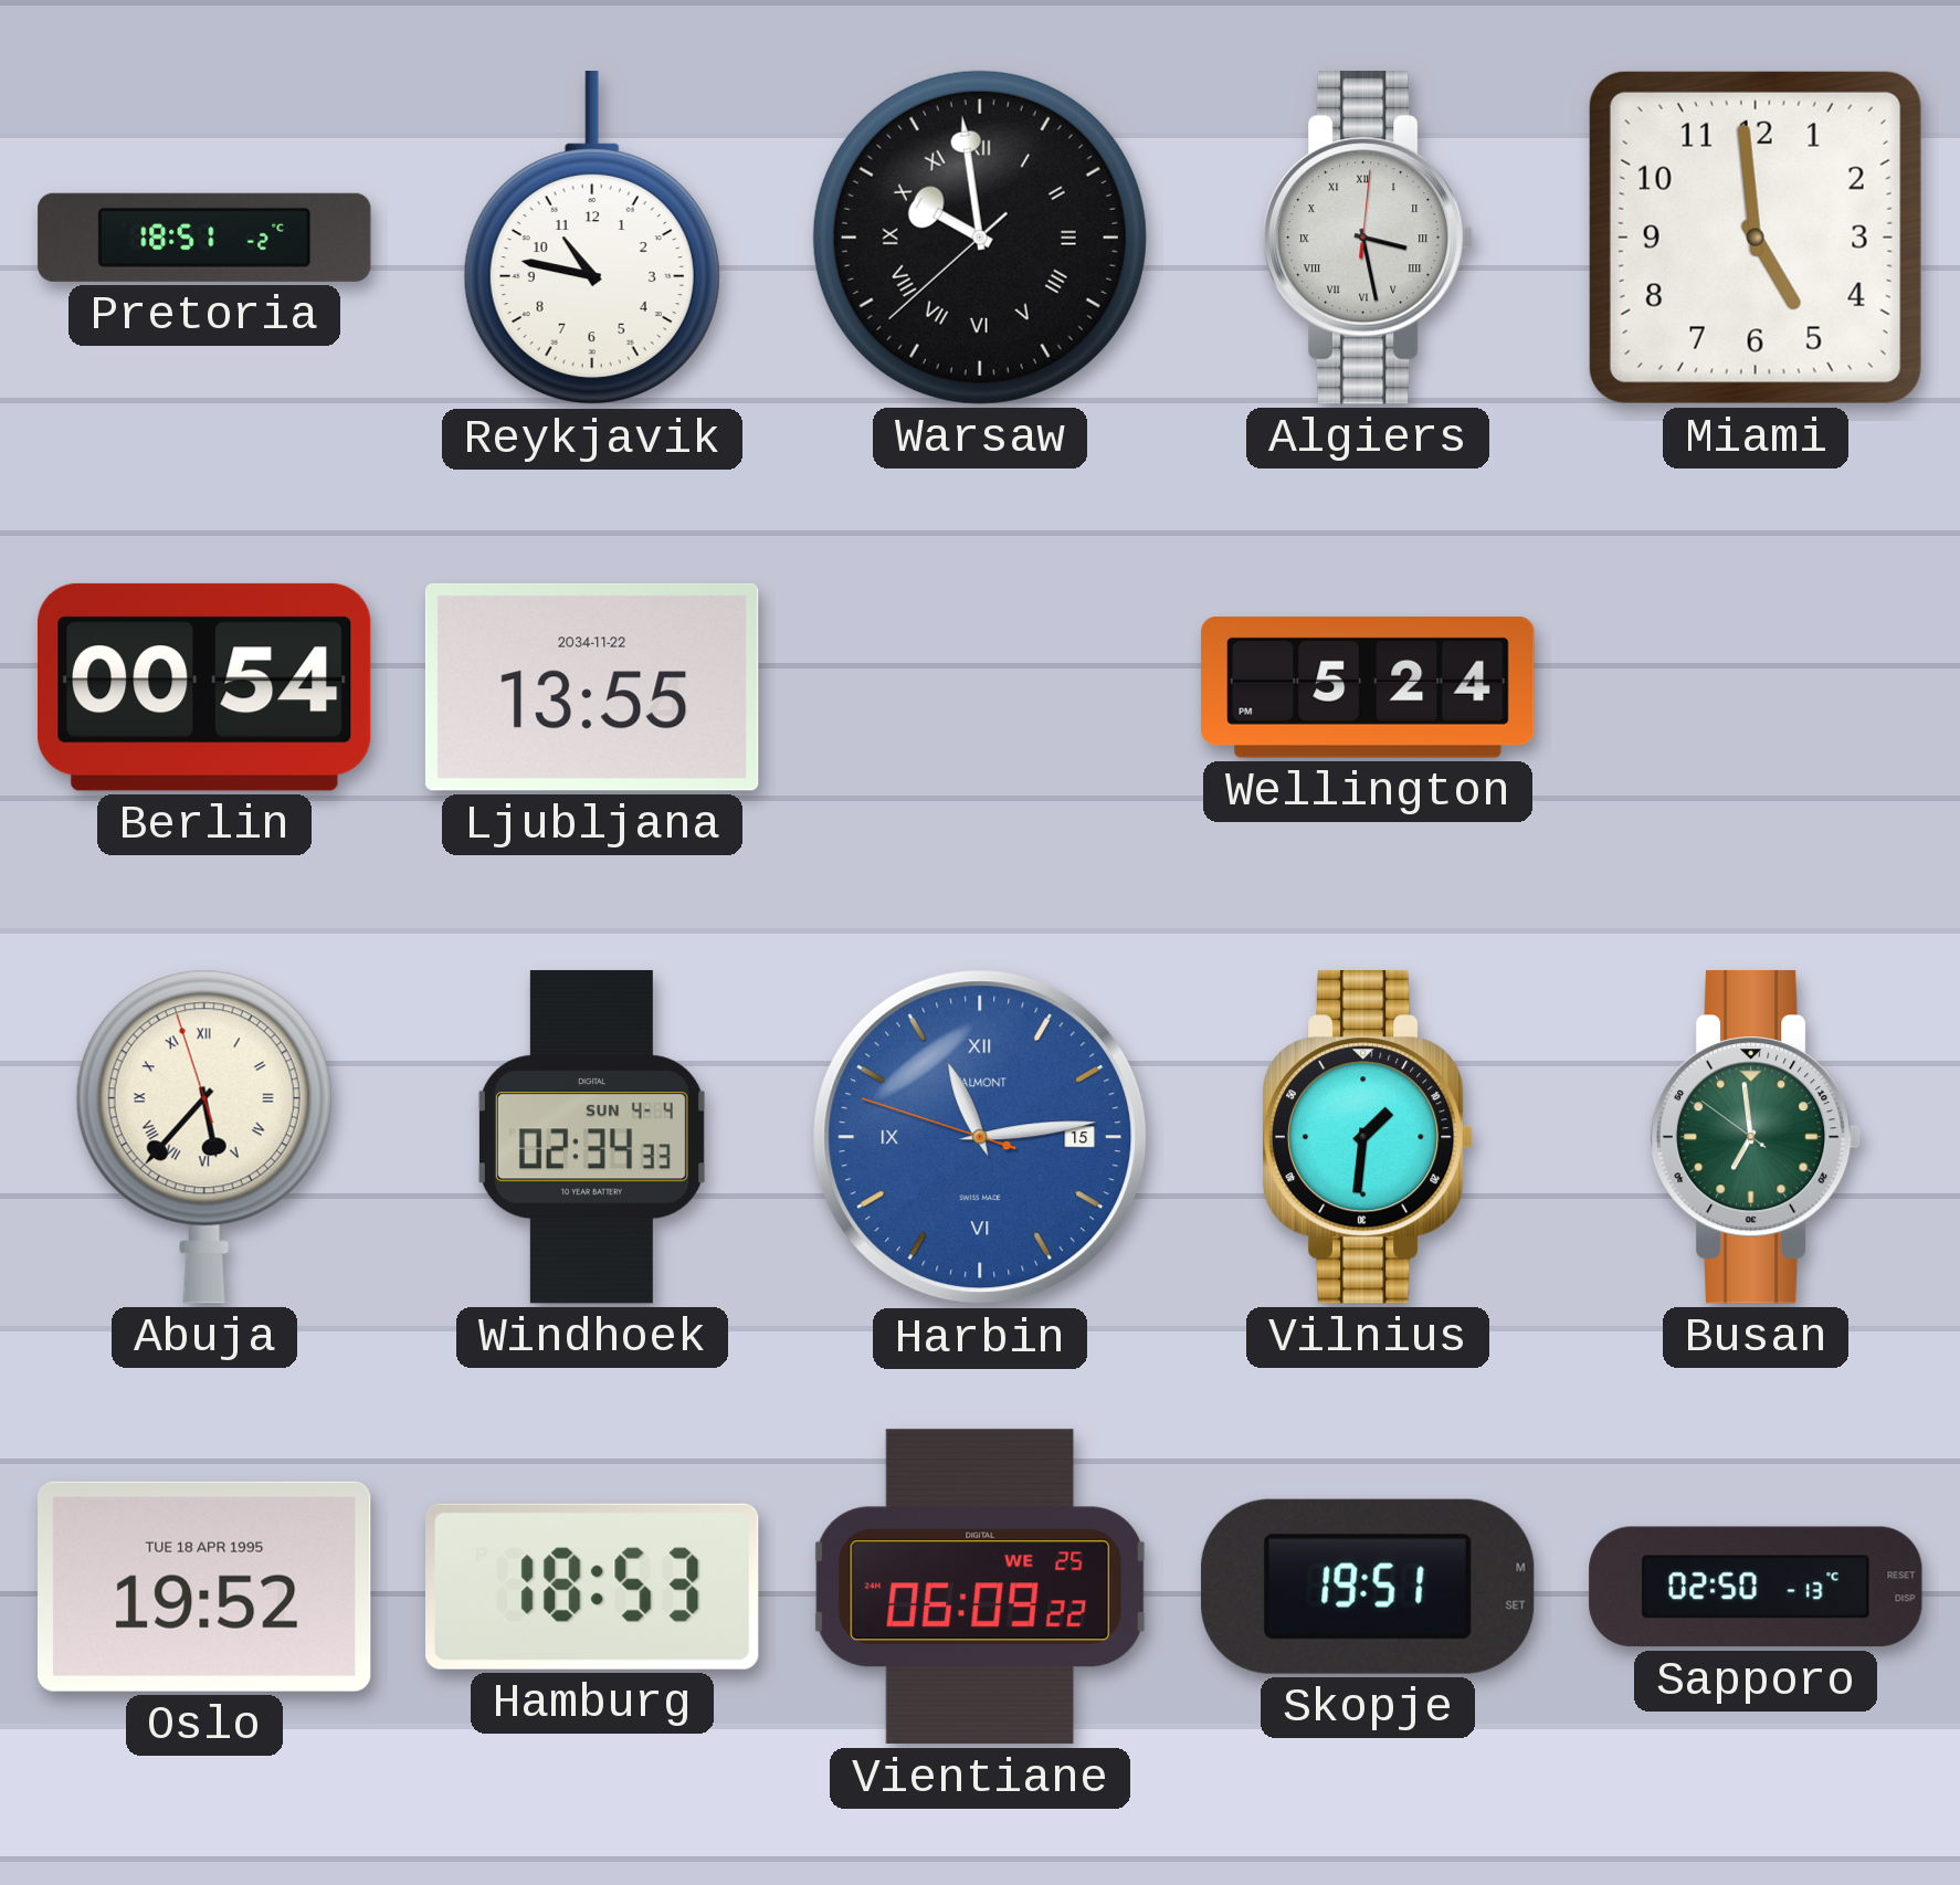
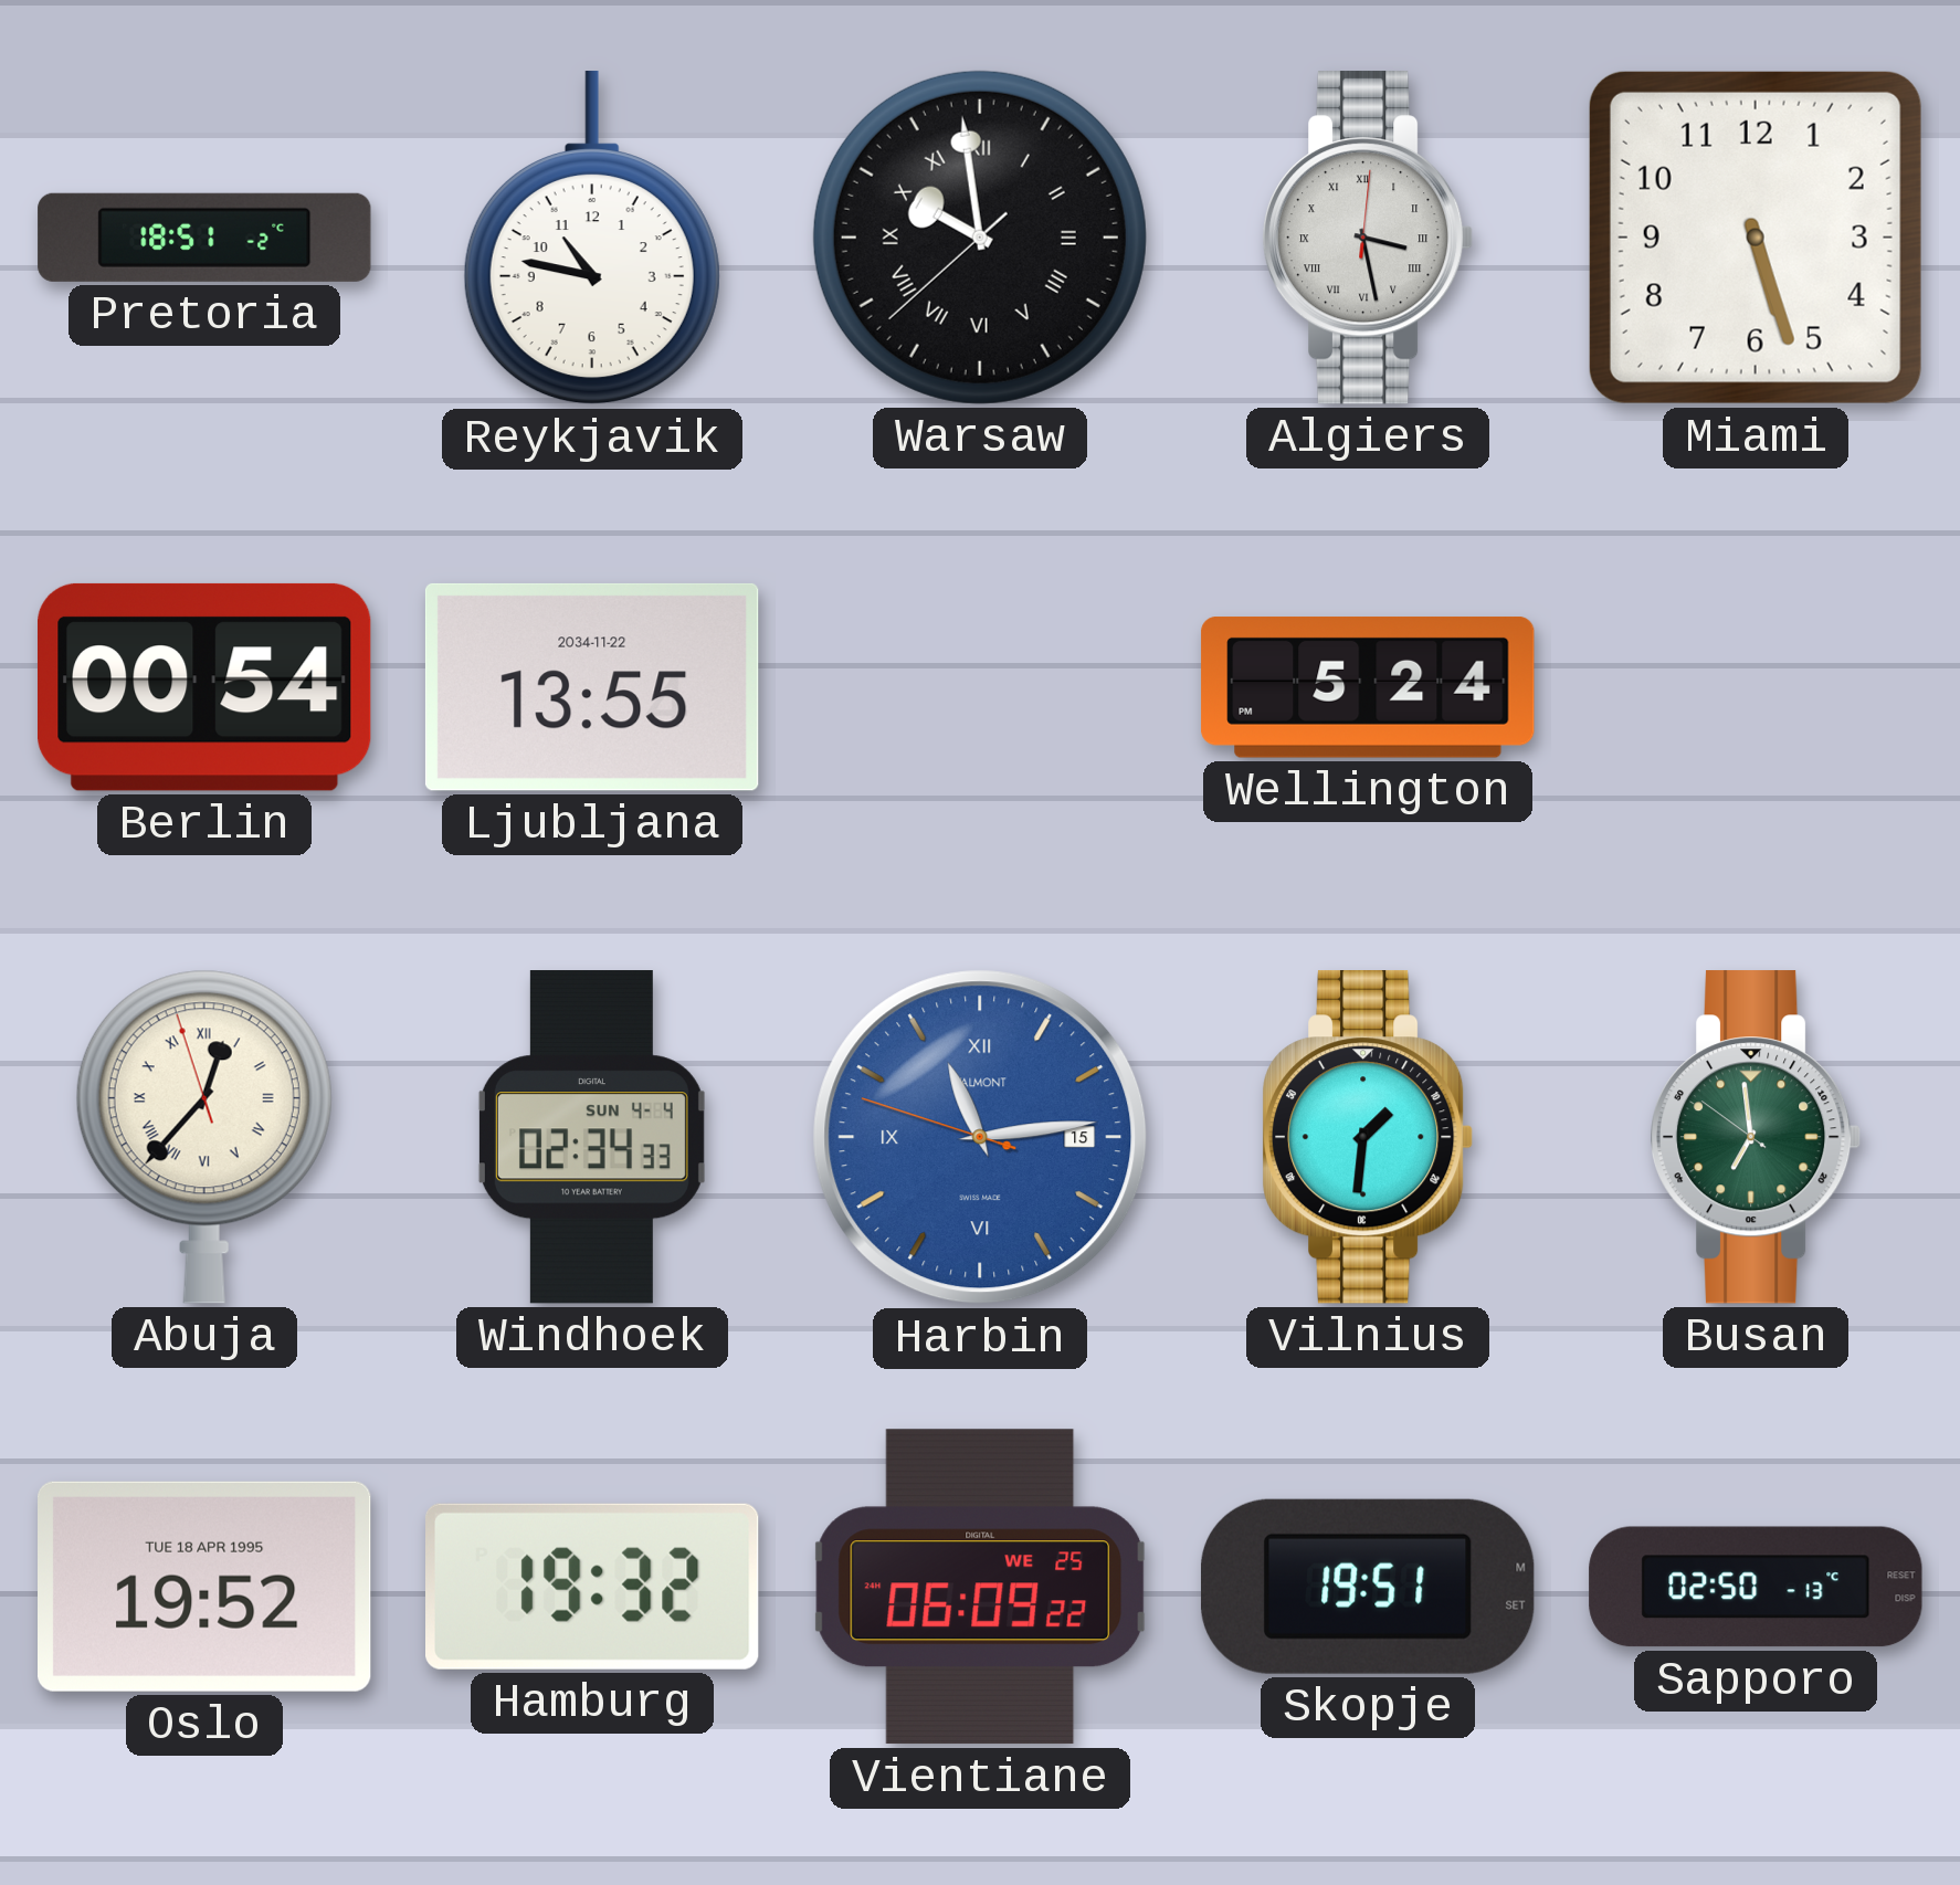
Miami: 4:59 -> 5:27
Abuja: 5:36 -> 12:36
Hamburg: 18:53 -> 19:32
